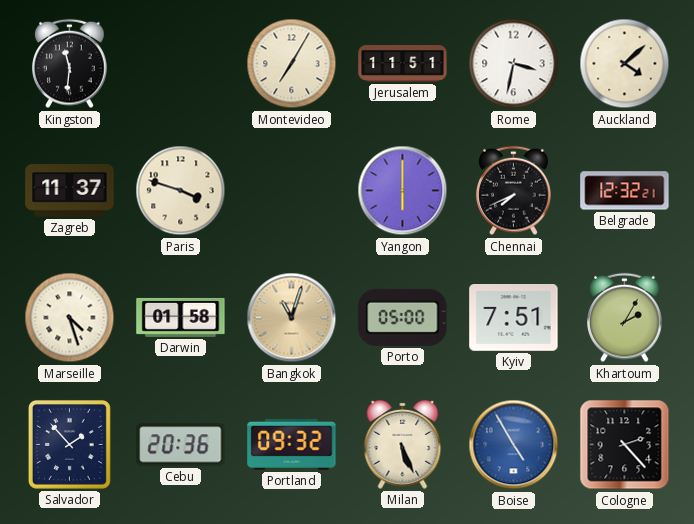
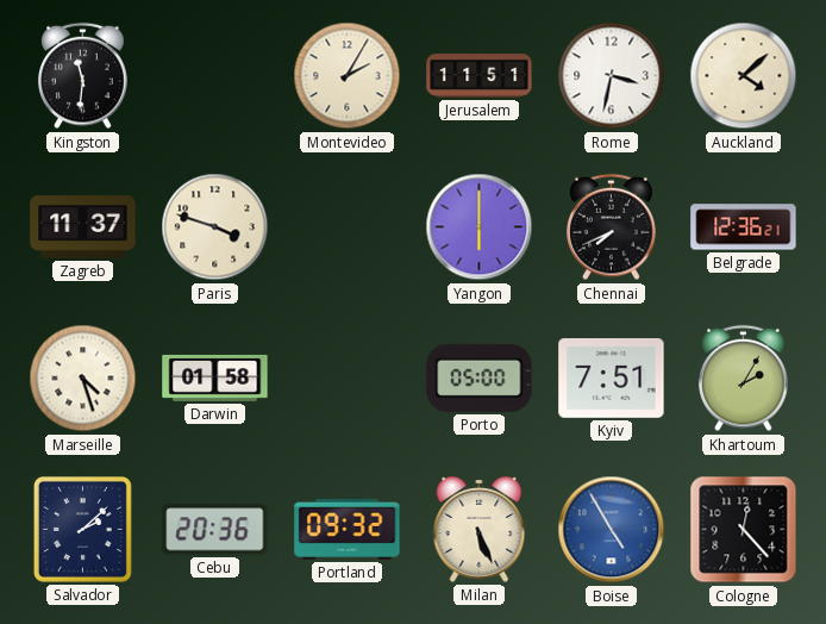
Montevideo: 7:05 -> 2:05
Belgrade: 12:32 -> 12:36
Bangkok: 11:03 -> none
Salvador: 1:53 -> 2:08
Cologne: 2:23 -> 12:23
